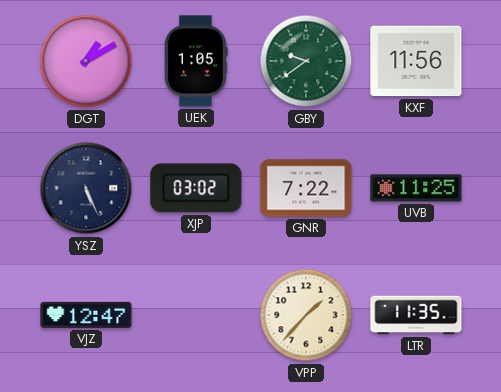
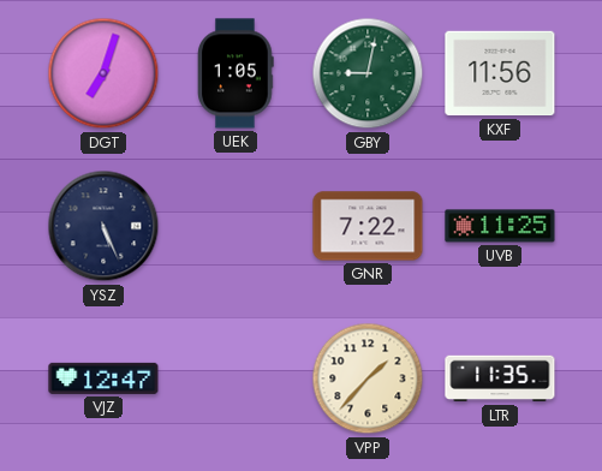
DGT: 1:10 -> 7:03
GBY: 9:39 -> 9:02
XJP: 03:02 -> none
